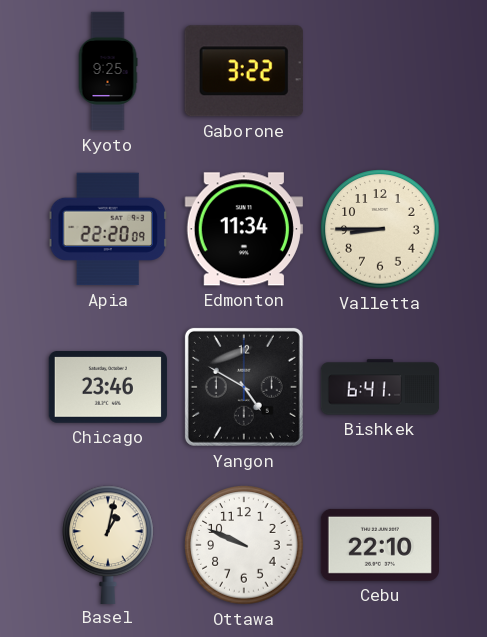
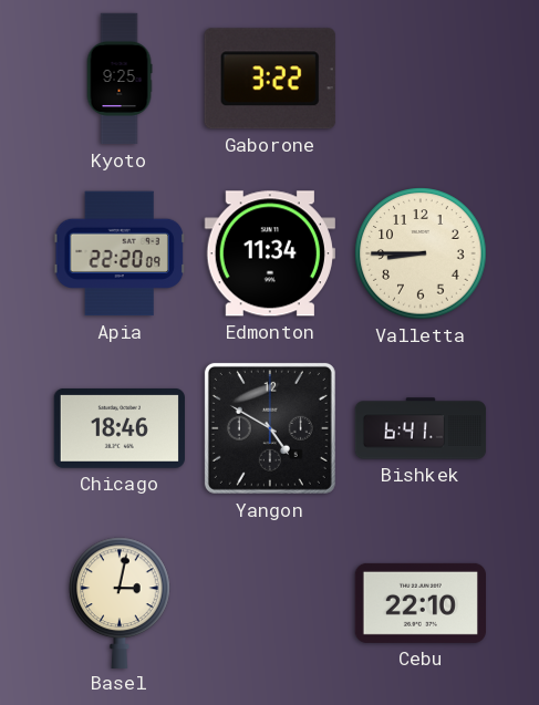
Chicago: 23:46 -> 18:46
Basel: 1:02 -> 3:02
Ottawa: 9:49 -> none
